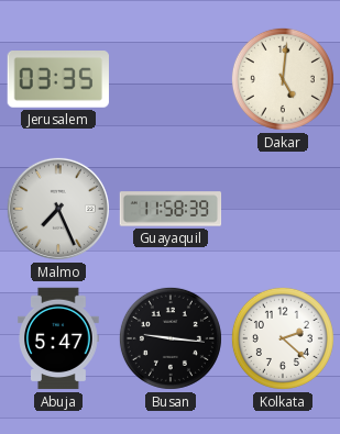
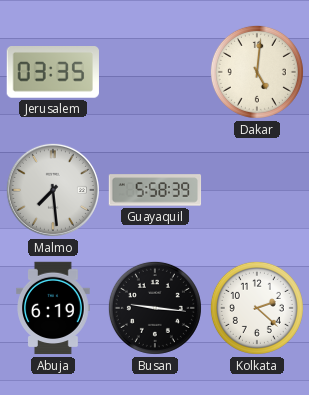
Malmo: 7:26 -> 7:29
Guayaquil: 11:58 -> 5:58
Abuja: 5:47 -> 6:19
